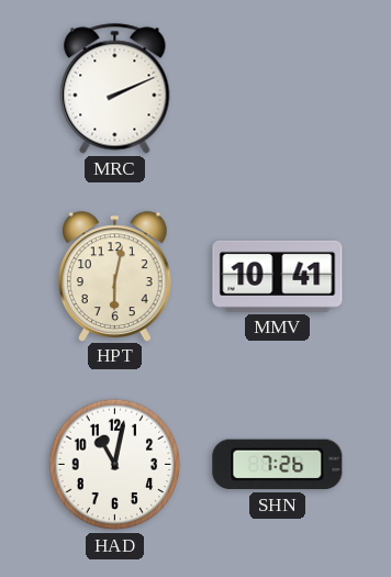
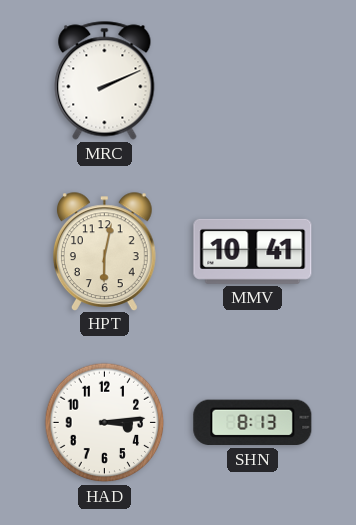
HAD: 11:02 -> 3:14
SHN: 7:26 -> 8:13
